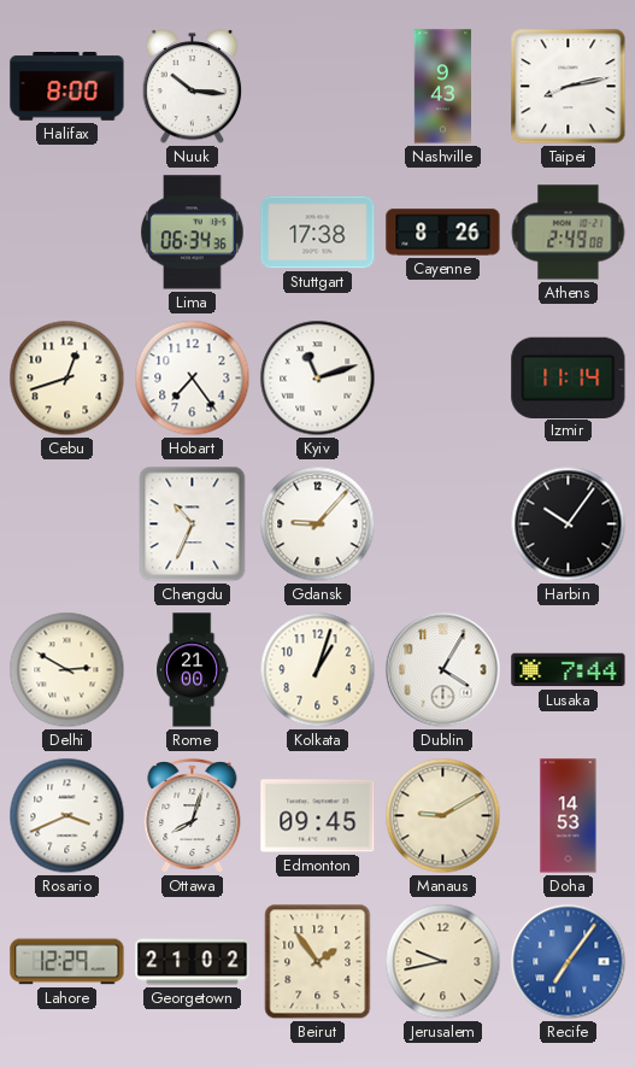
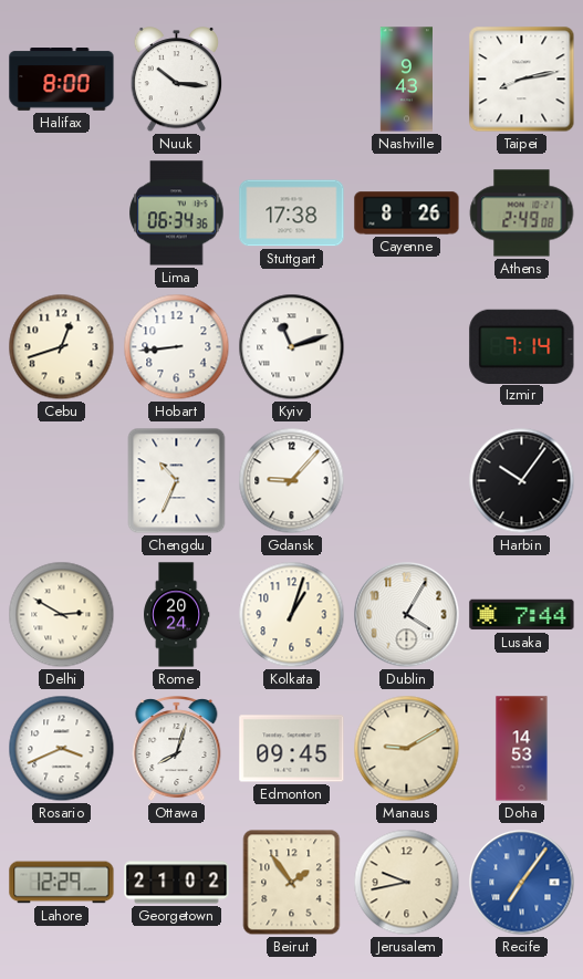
Hobart: 7:24 -> 8:44
Izmir: 11:14 -> 7:14
Rome: 21:00 -> 20:24
